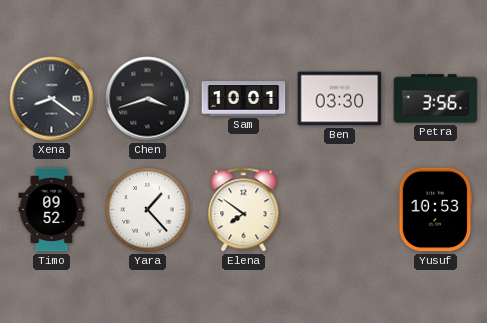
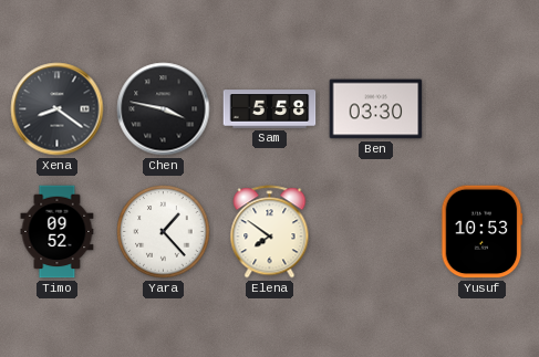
Chen: 3:42 -> 3:47
Sam: 10:01 -> 5:58
Petra: 3:56 -> none
